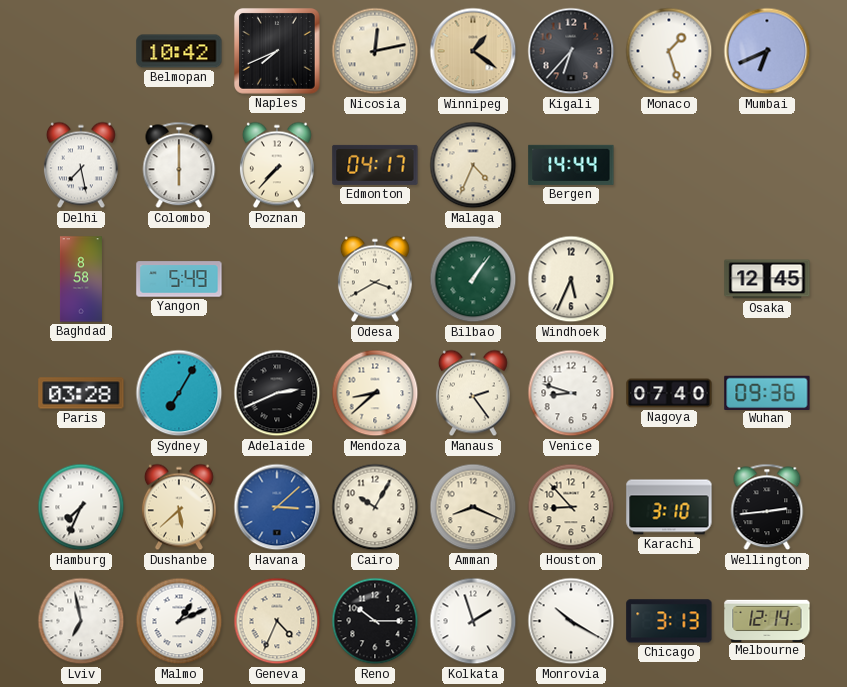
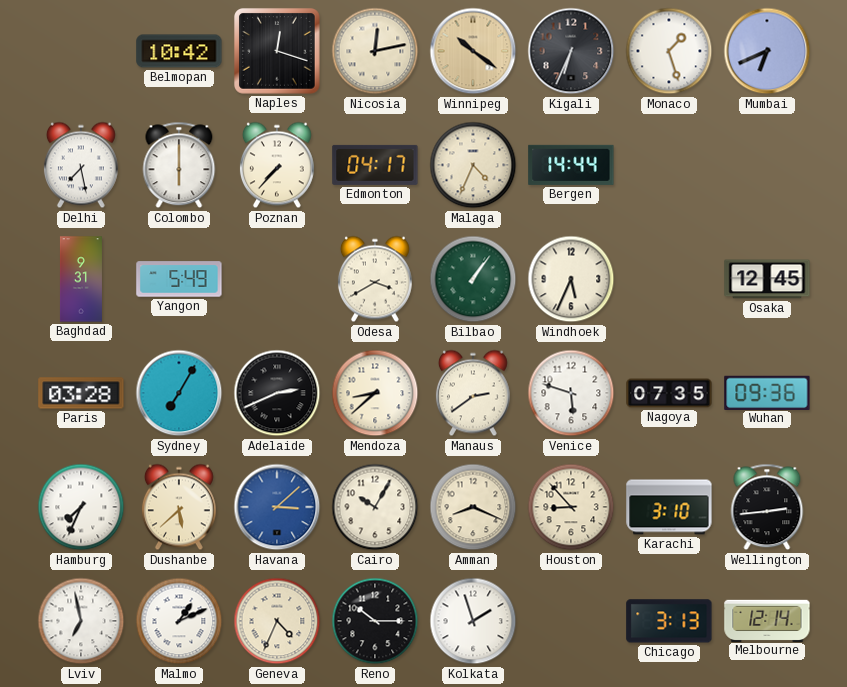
Naples: 7:41 -> 12:18
Winnipeg: 1:21 -> 10:21
Kigali: 6:37 -> 6:34
Baghdad: 8:58 -> 9:31
Manaus: 2:24 -> 2:39
Venice: 8:48 -> 5:48
Nagoya: 07:40 -> 07:35
Monrovia: 10:20 -> none
